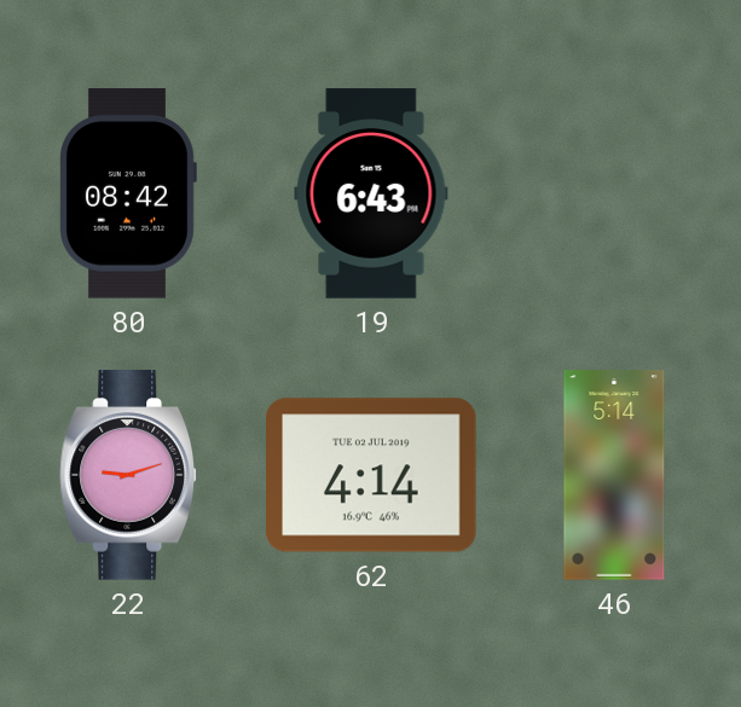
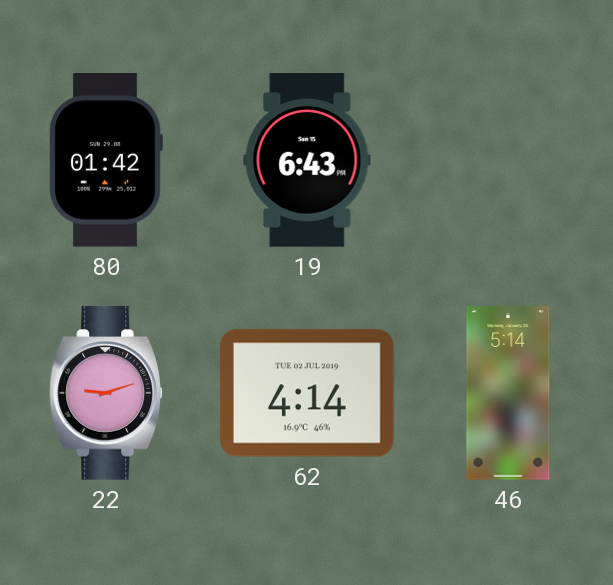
80: 08:42 -> 01:42
